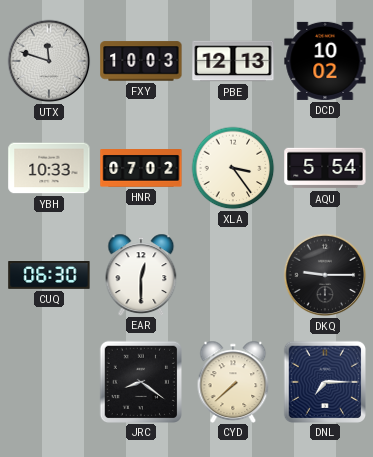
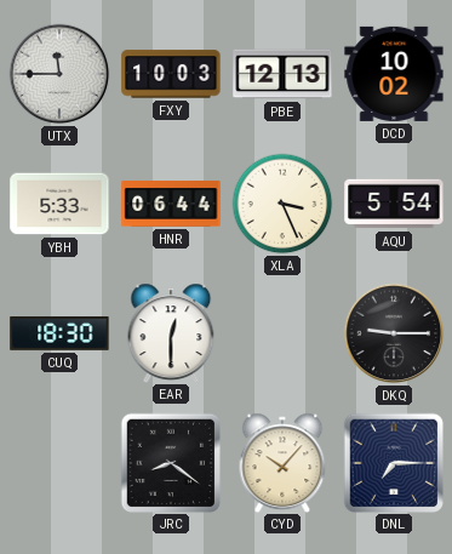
UTX: 11:48 -> 11:45
YBH: 10:33 -> 5:33
HNR: 07:02 -> 06:44
XLA: 3:24 -> 3:26
CUQ: 06:30 -> 18:30
CYD: 7:38 -> 10:07
